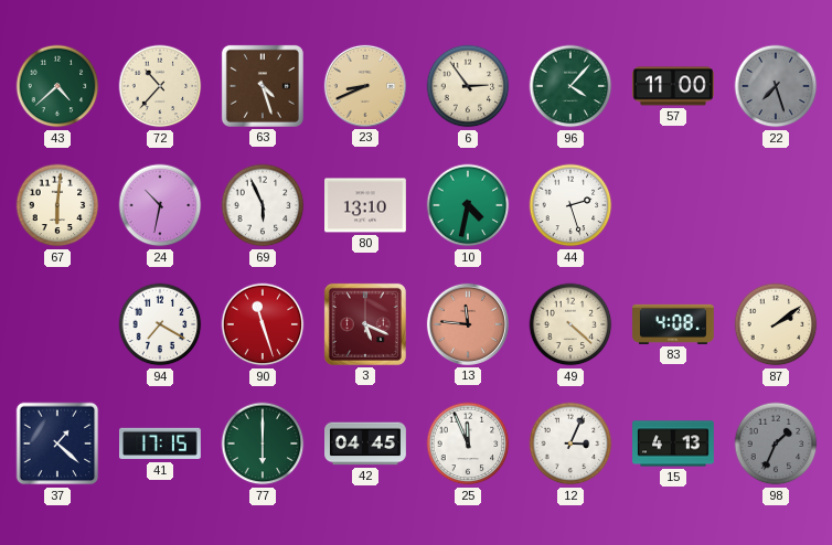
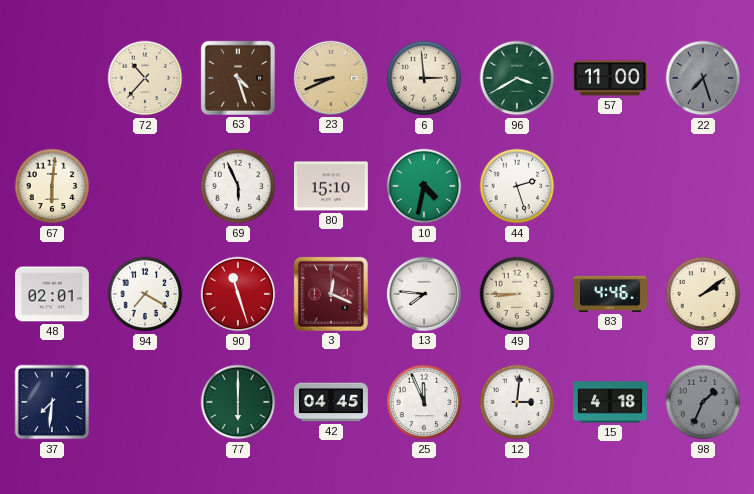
43: 4:38 -> none
6: 2:54 -> 2:59
96: 4:07 -> 3:40
24: 10:32 -> none
80: 13:10 -> 15:10
48: none -> 02:01
3: 5:19 -> 12:19
13: 11:46 -> 7:46
13 dial: salmon -> white
49: 4:22 -> 8:45
83: 4:08 -> 4:46
37: 1:22 -> 7:31
41: 17:15 -> none
12: 3:04 -> 3:01
15: 4:13 -> 4:18
